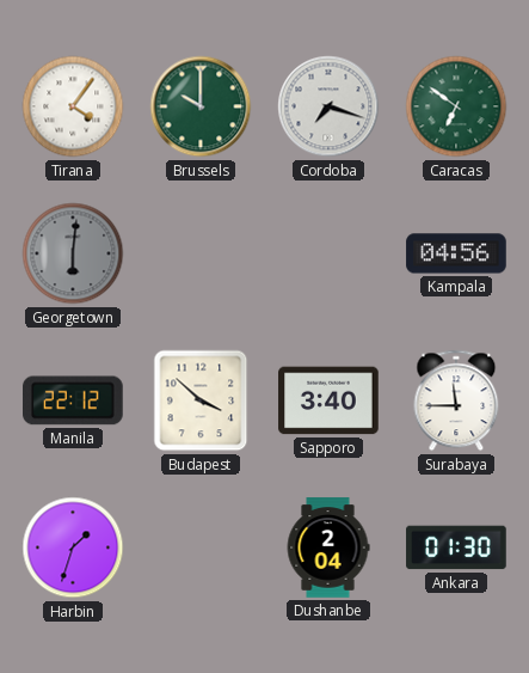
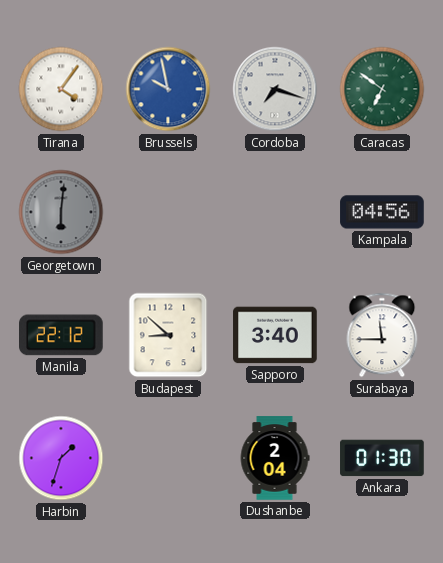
Brussels: 10:00 -> 9:58
Brussels dial: green -> blue
Budapest: 3:52 -> 8:52
